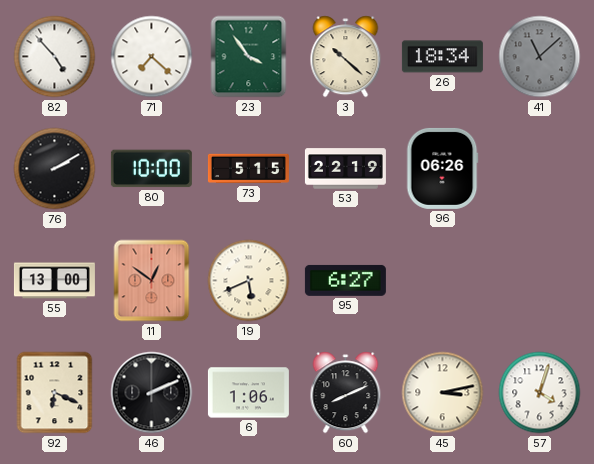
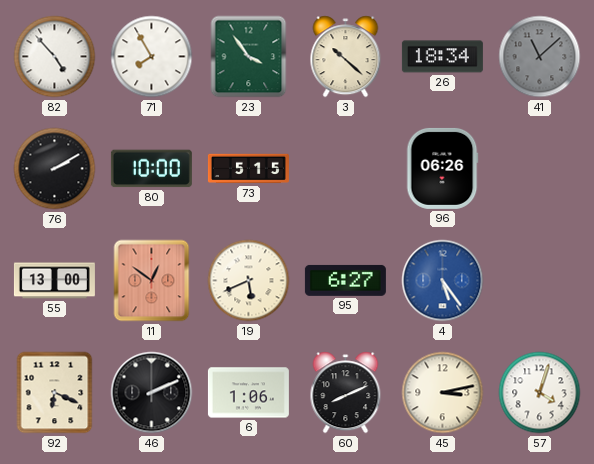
71: 7:22 -> 7:55
53: 22:19 -> none
4: none -> 5:24
